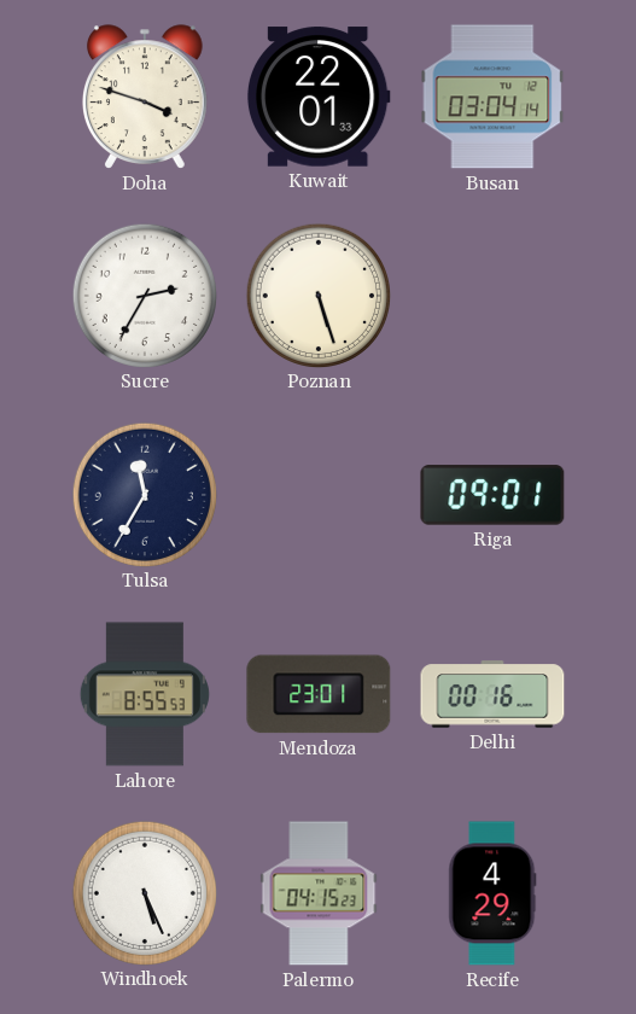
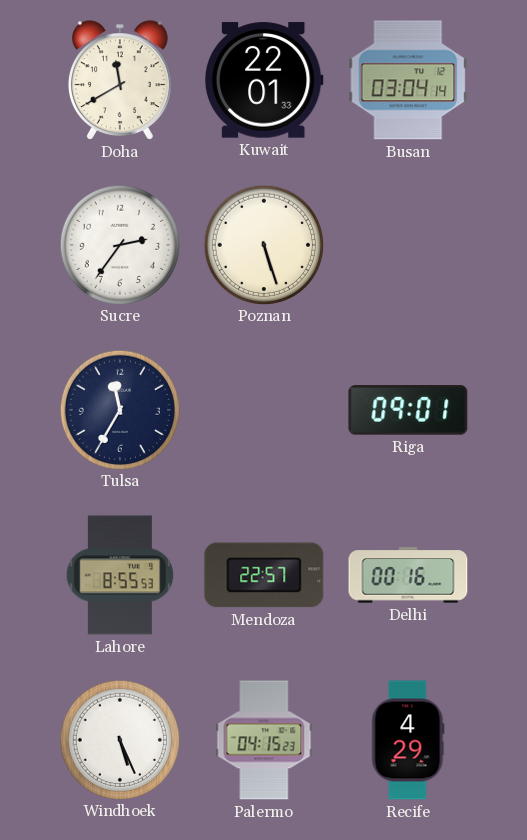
Doha: 3:48 -> 11:40
Sucre: 2:35 -> 2:36
Mendoza: 23:01 -> 22:57
